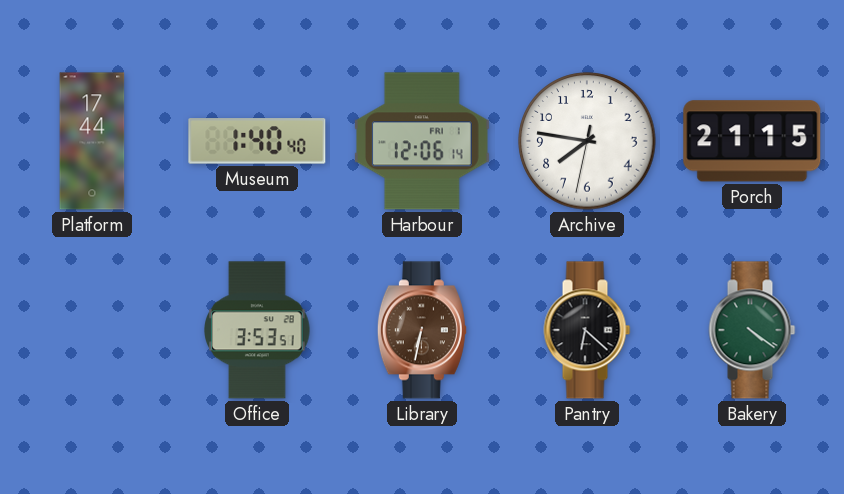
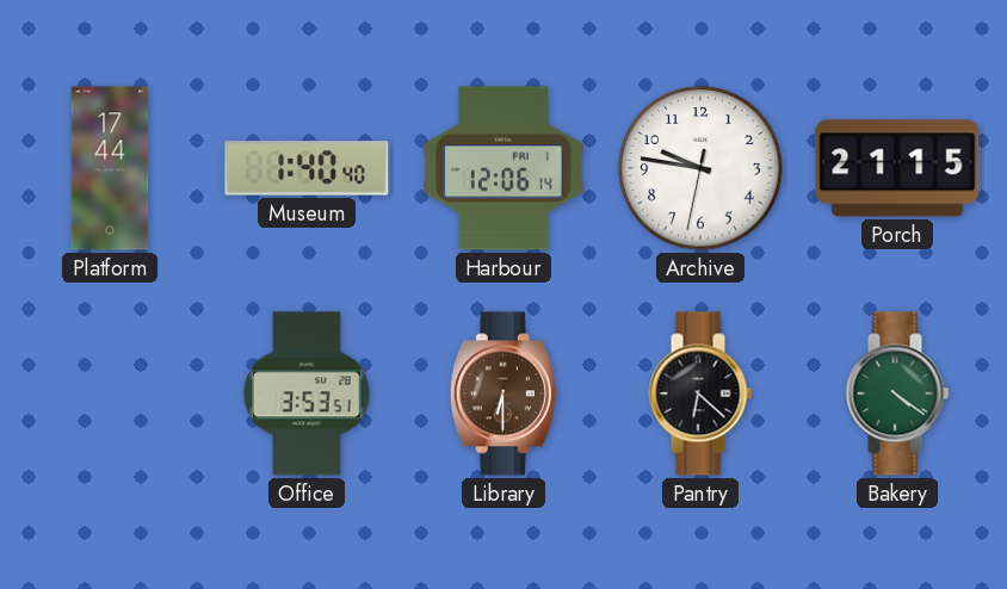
Archive: 7:46 -> 9:46
Library: 6:32 -> 6:30
